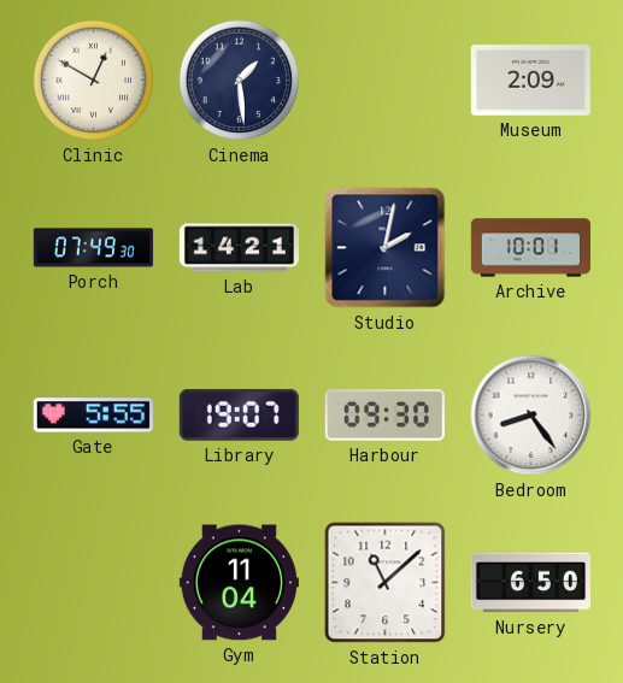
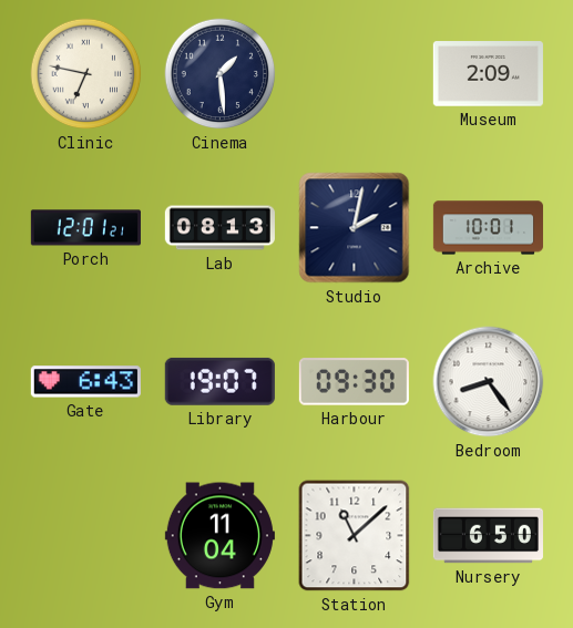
Clinic: 12:50 -> 6:47
Porch: 07:49 -> 12:01
Lab: 14:21 -> 08:13
Gate: 5:55 -> 6:43
